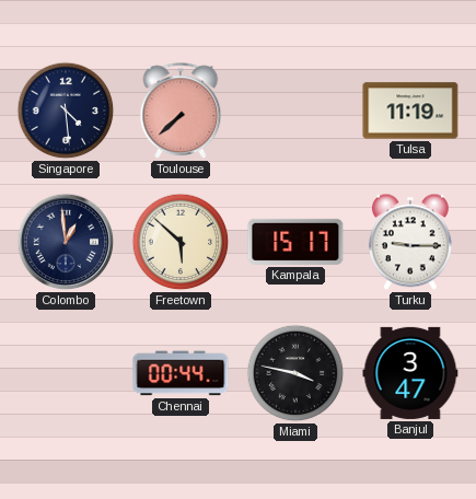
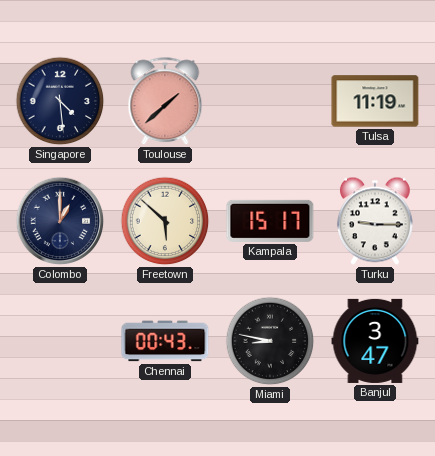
Toulouse: 7:38 -> 1:38
Colombo: 12:59 -> 1:00
Chennai: 00:44 -> 00:43
Miami: 3:47 -> 8:47
